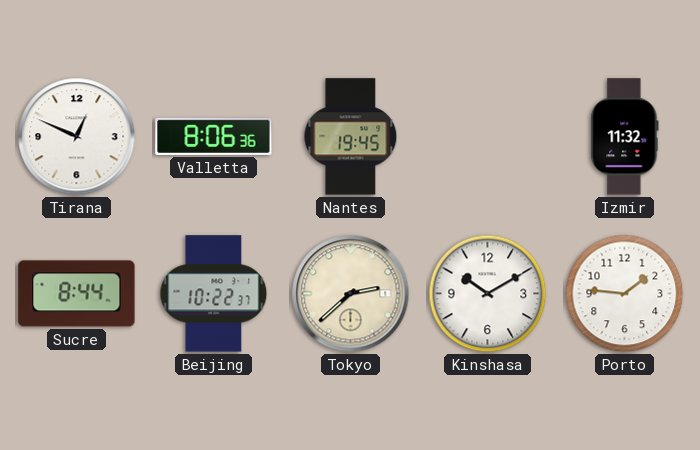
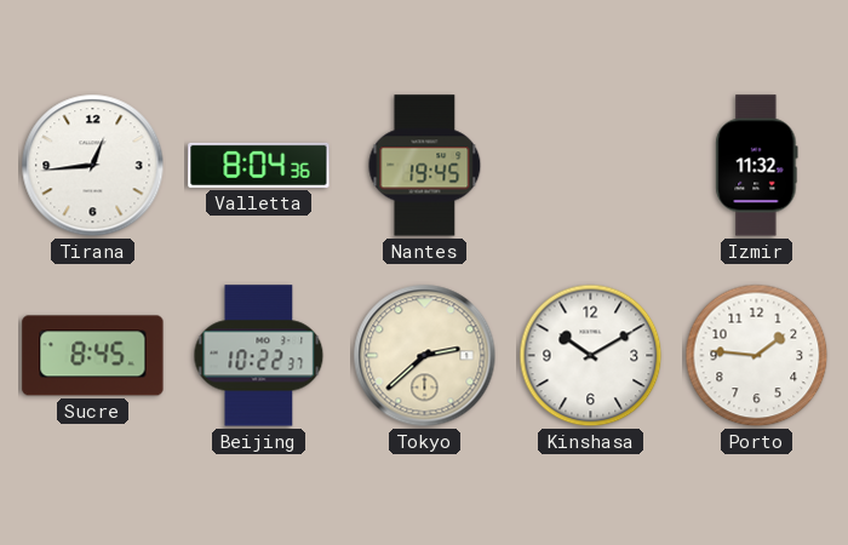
Tirana: 12:49 -> 12:44
Valletta: 8:06 -> 8:04
Sucre: 8:44 -> 8:45
